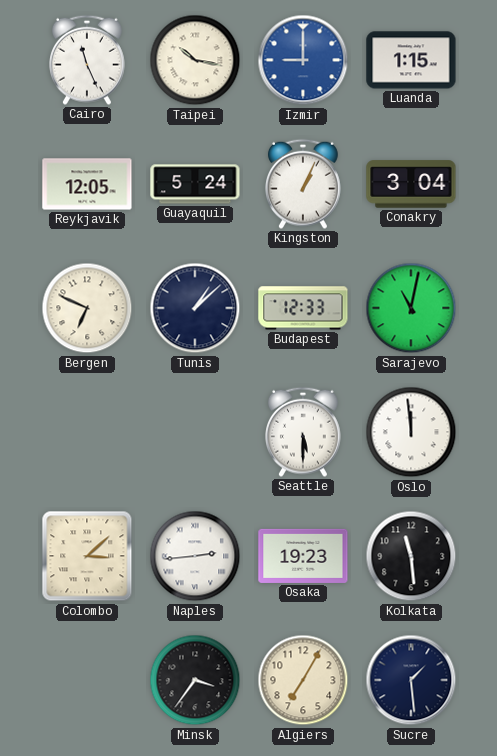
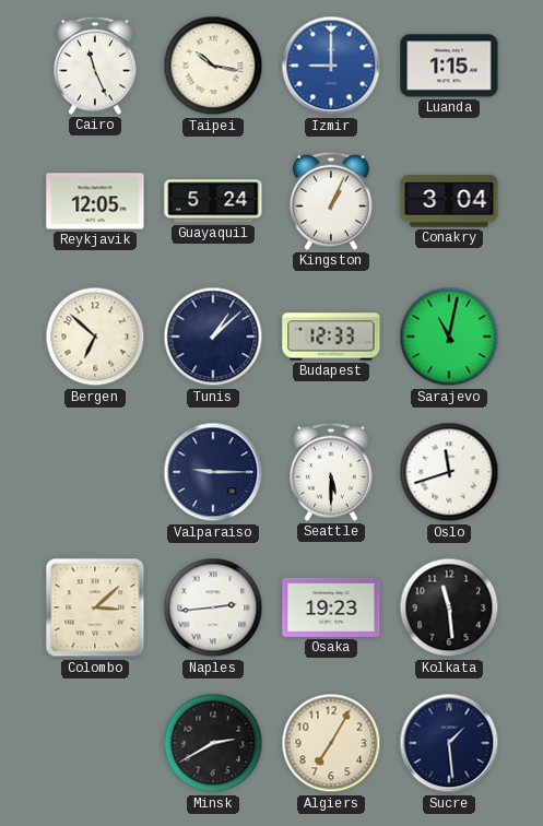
Bergen: 6:49 -> 6:52
Valparaiso: none -> 9:15
Oslo: 11:59 -> 11:42
Minsk: 3:36 -> 2:40
